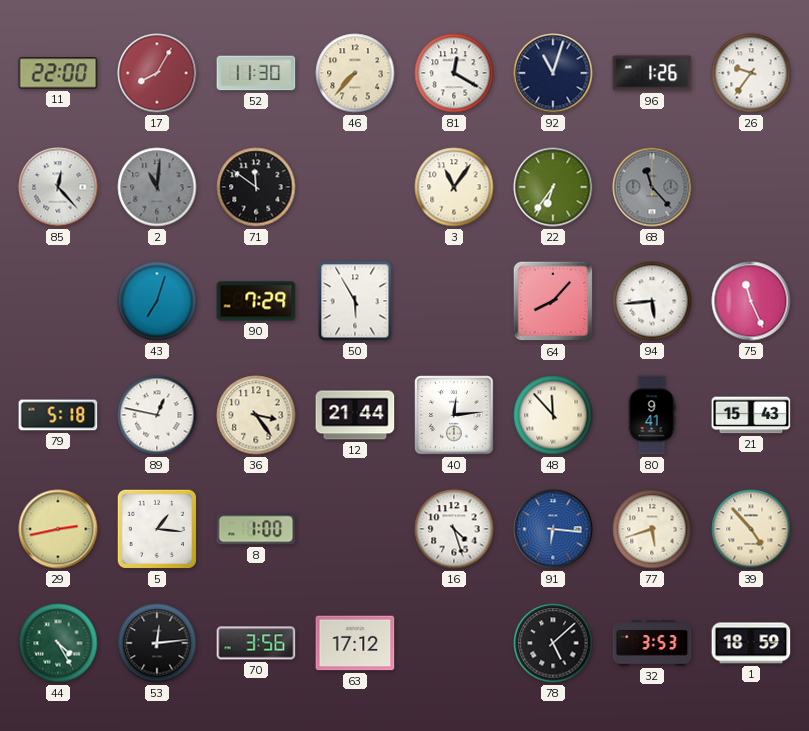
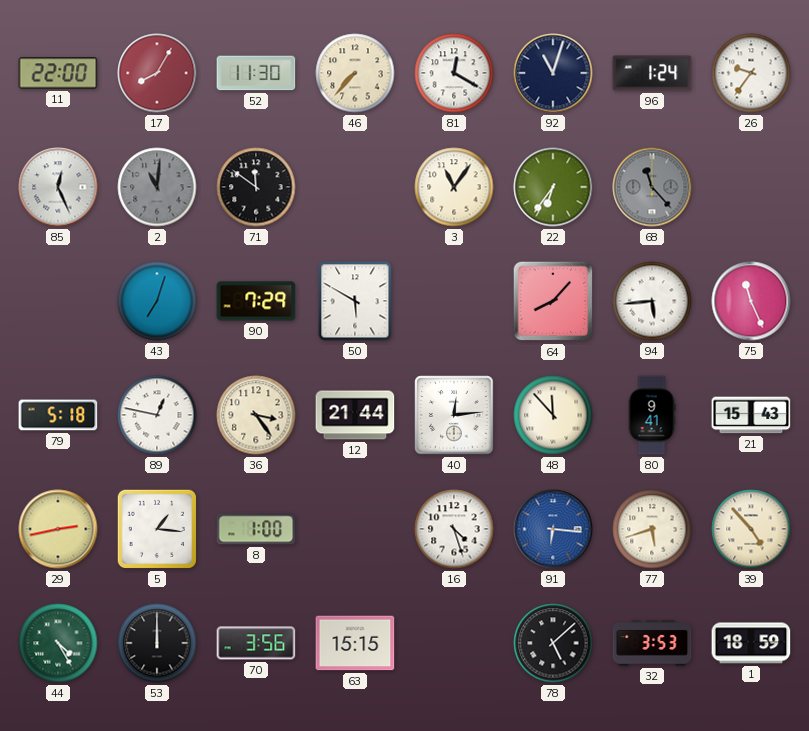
96: 1:26 -> 1:24
85: 12:23 -> 12:26
50: 5:55 -> 5:50
53: 12:14 -> 12:00
63: 17:12 -> 15:15
